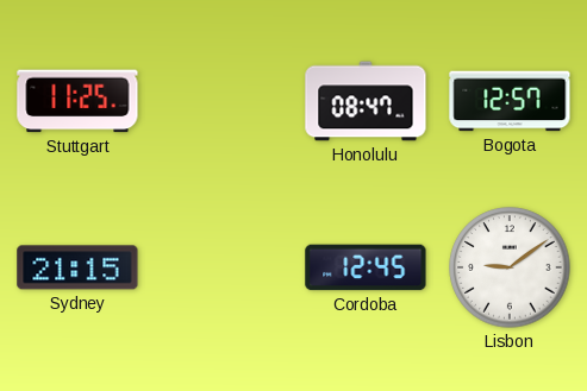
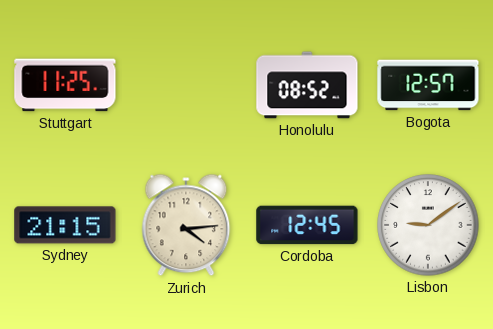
Honolulu: 08:47 -> 08:52
Zurich: none -> 4:14
